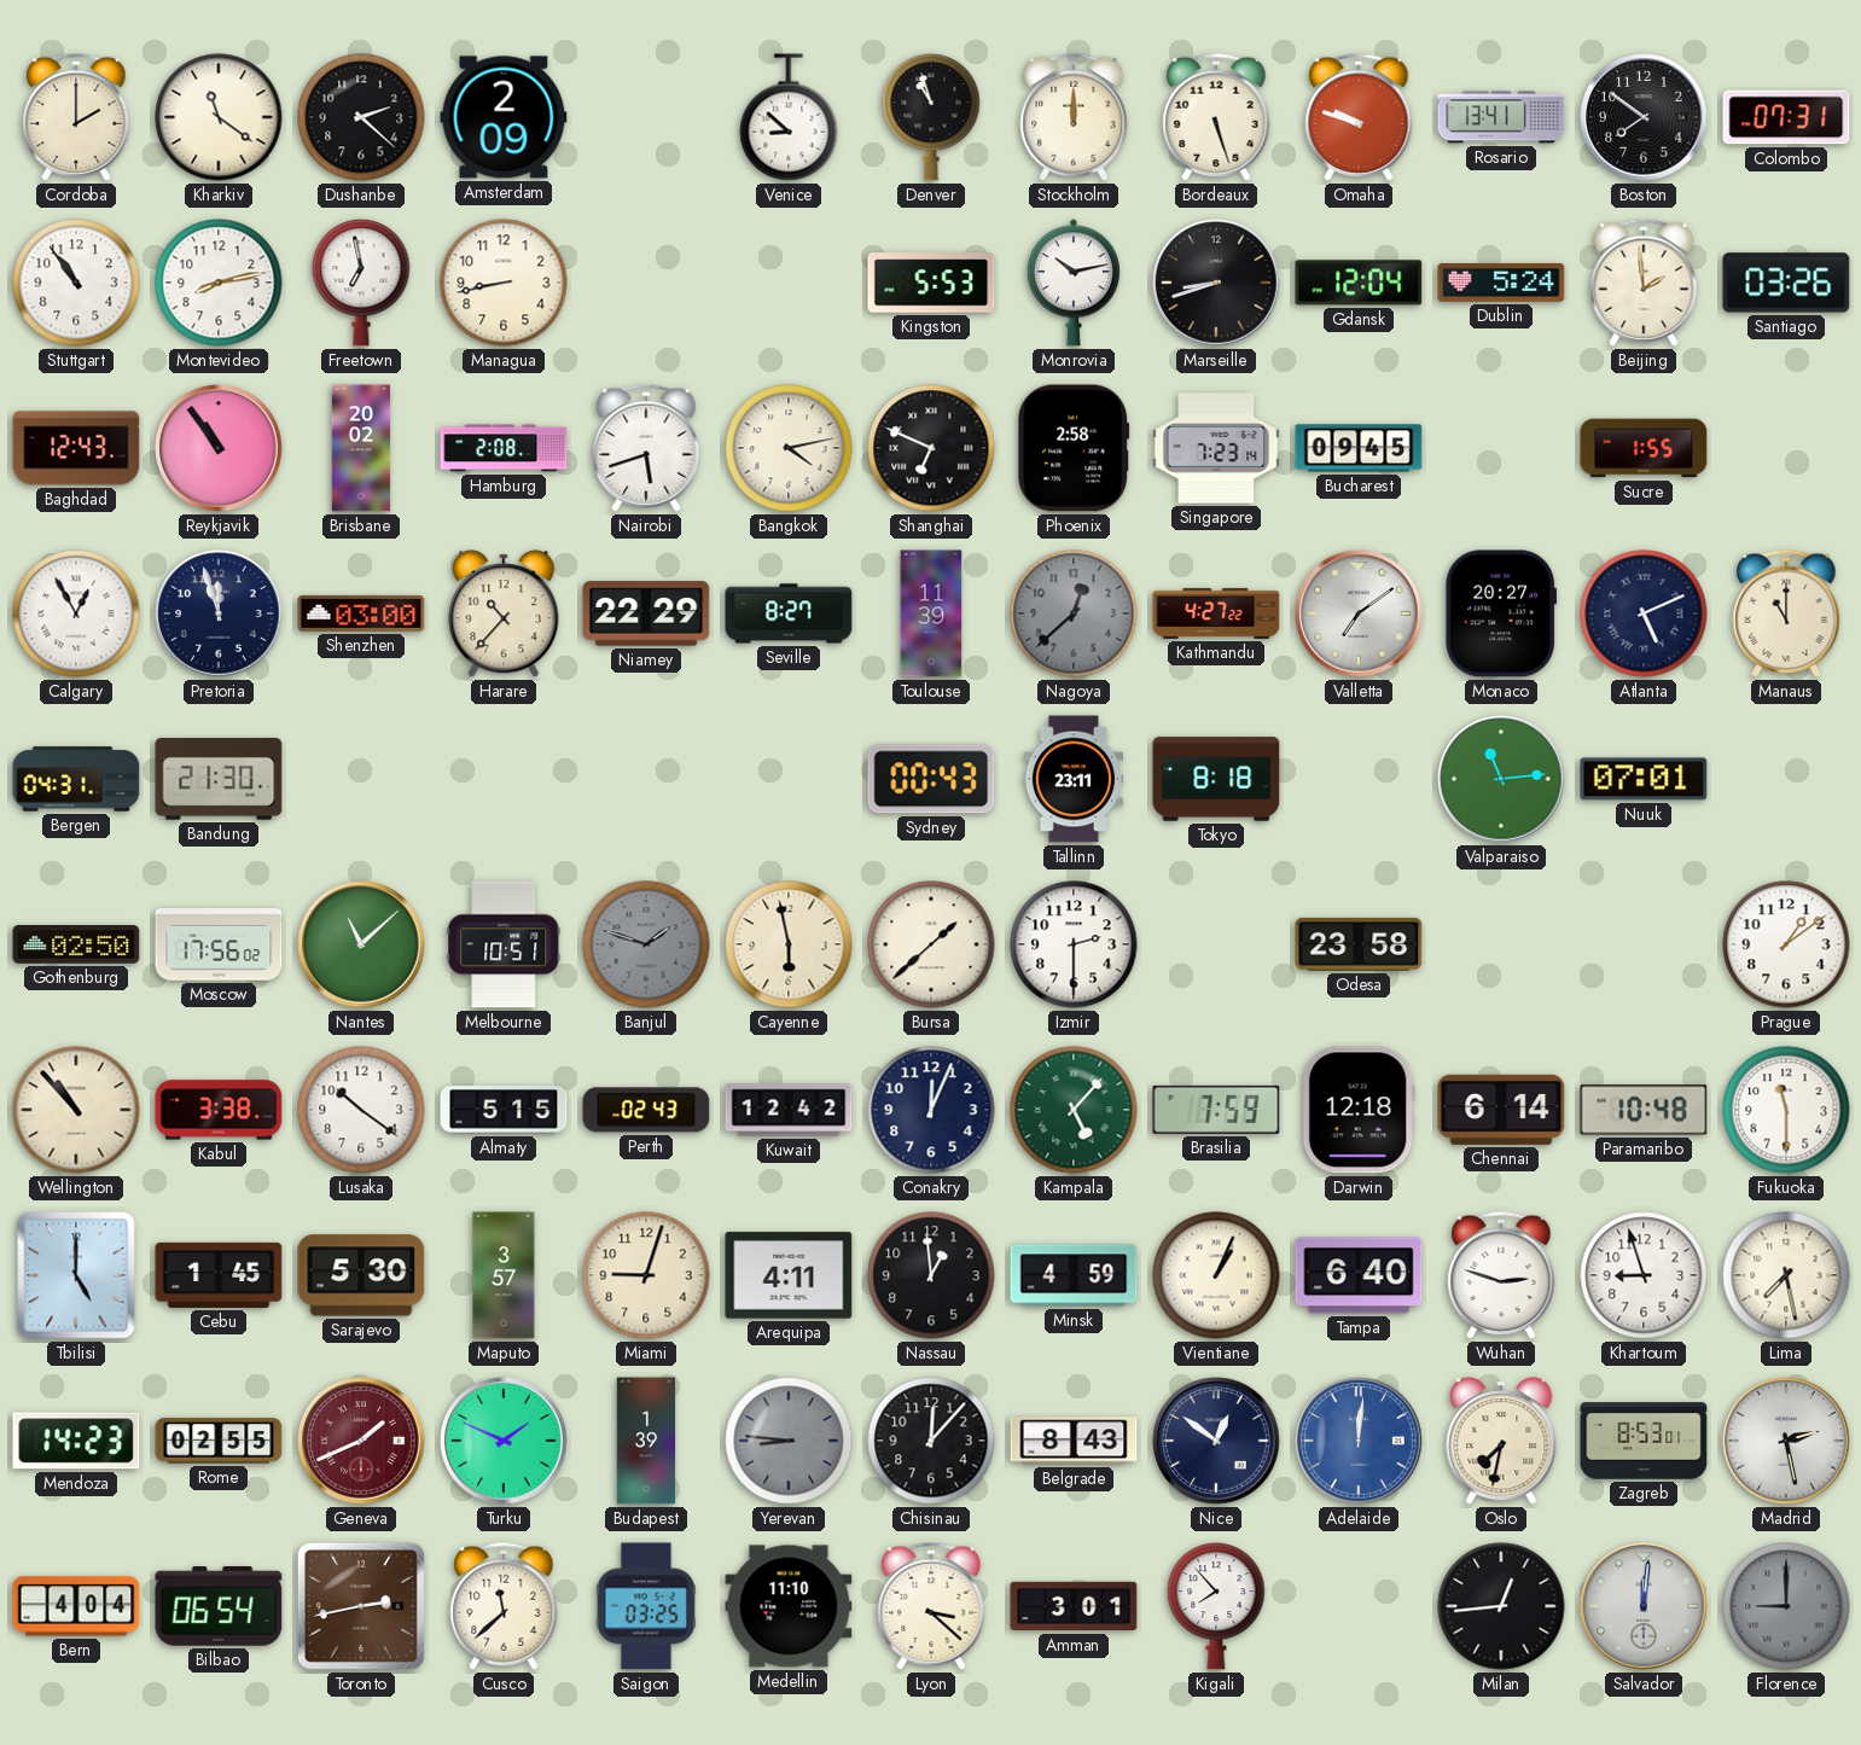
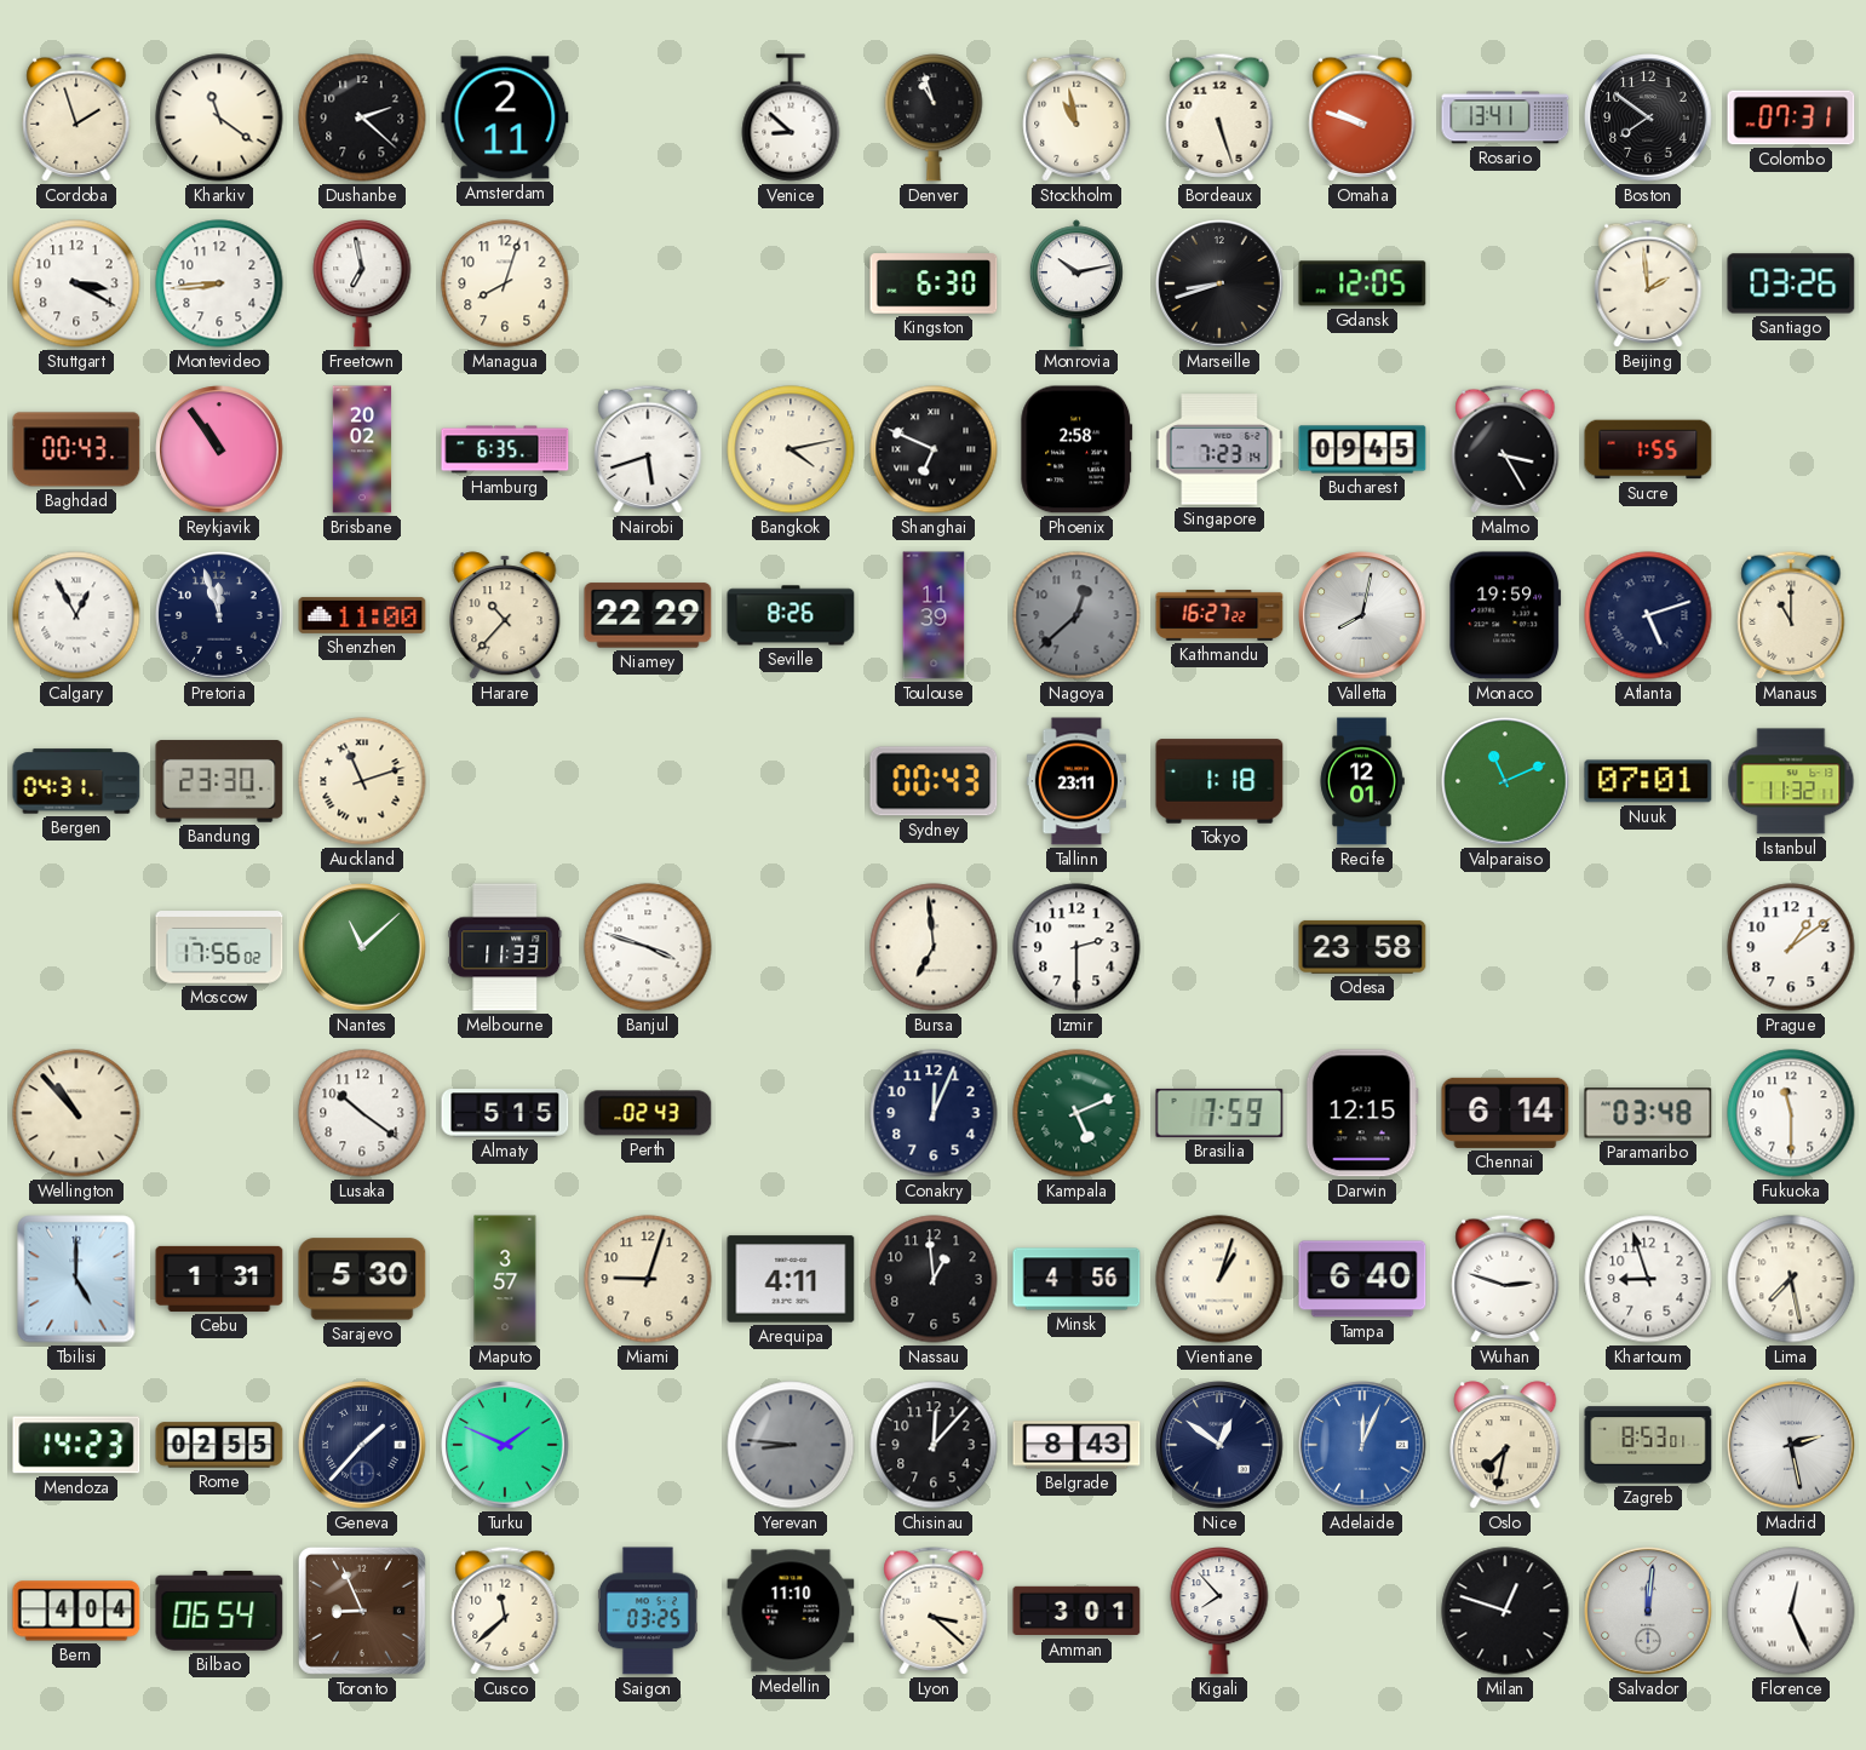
Cordoba: 2:00 -> 1:57
Amsterdam: 2:09 -> 2:11
Stockholm: 12:00 -> 10:58
Stuttgart: 10:54 -> 3:20
Montevideo: 8:13 -> 8:44
Managua: 8:43 -> 8:03
Kingston: 5:53 -> 6:30
Gdansk: 12:04 -> 12:05
Dublin: 5:24 -> none
Baghdad: 12:43 -> 00:43
Hamburg: 2:08 -> 6:35
Malmo: none -> 3:25
Shenzhen: 03:00 -> 11:00
Seville: 8:27 -> 8:26
Kathmandu: 4:27 -> 16:27
Valletta: 7:09 -> 8:02
Monaco: 20:27 -> 19:59
Atlanta: 5:11 -> 5:12
Bandung: 21:30 -> 23:30
Auckland: none -> 11:12
Tokyo: 8:18 -> 1:18
Recife: none -> 12:01
Valparaiso: 11:14 -> 11:11
Istanbul: none -> 11:32
Gothenburg: 02:50 -> none
Melbourne: 10:51 -> 11:33
Banjul: 1:48 -> 3:48
Banjul dial: grey -> white
Cayenne: 5:58 -> none
Bursa: 1:38 -> 6:59
Kabul: 3:38 -> none
Kuwait: 12:42 -> none
Kampala: 5:07 -> 5:11
Darwin: 12:18 -> 12:15
Paramaribo: 10:48 -> 03:48
Cebu: 1:45 -> 1:31
Minsk: 4:59 -> 4:56
Vientiane: 1:04 -> 1:03
Geneva: 1:41 -> 1:37
Geneva dial: burgundy -> navy
Budapest: 1:39 -> none
Adelaide: 12:01 -> 12:04
Toronto: 2:43 -> 8:56
Milan: 12:44 -> 12:48
Florence: 9:00 -> 12:26
Florence dial: grey -> white
